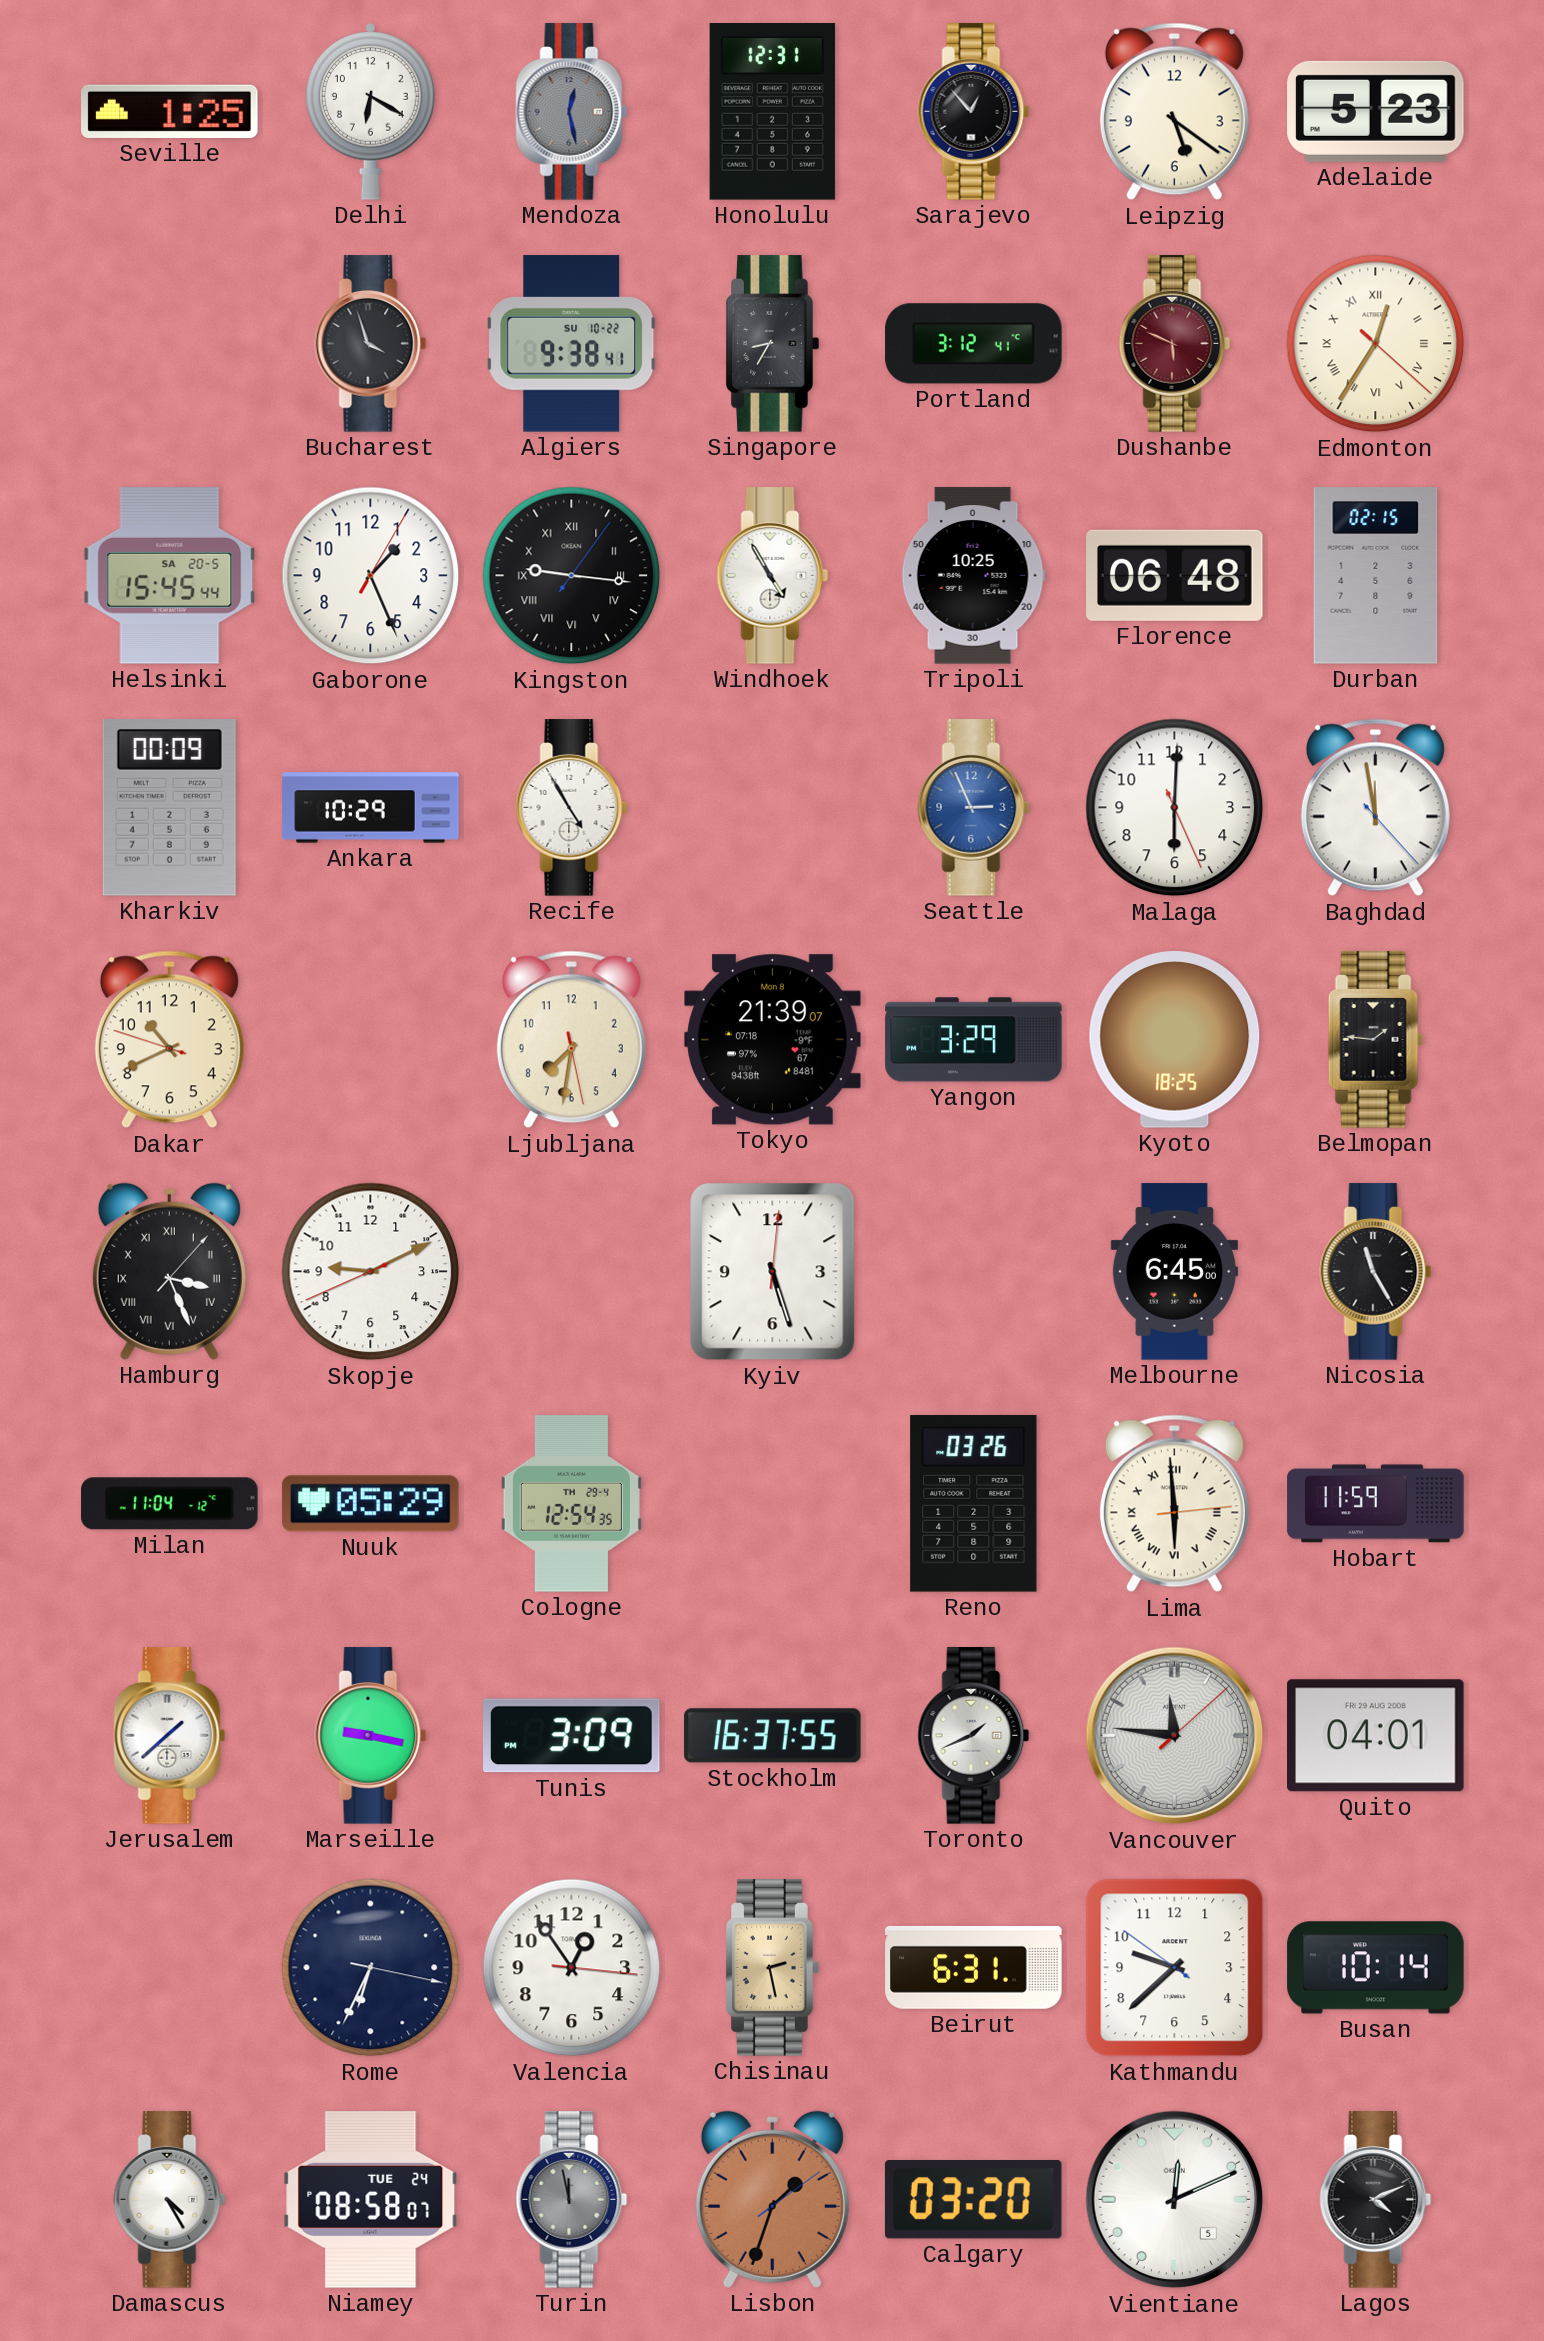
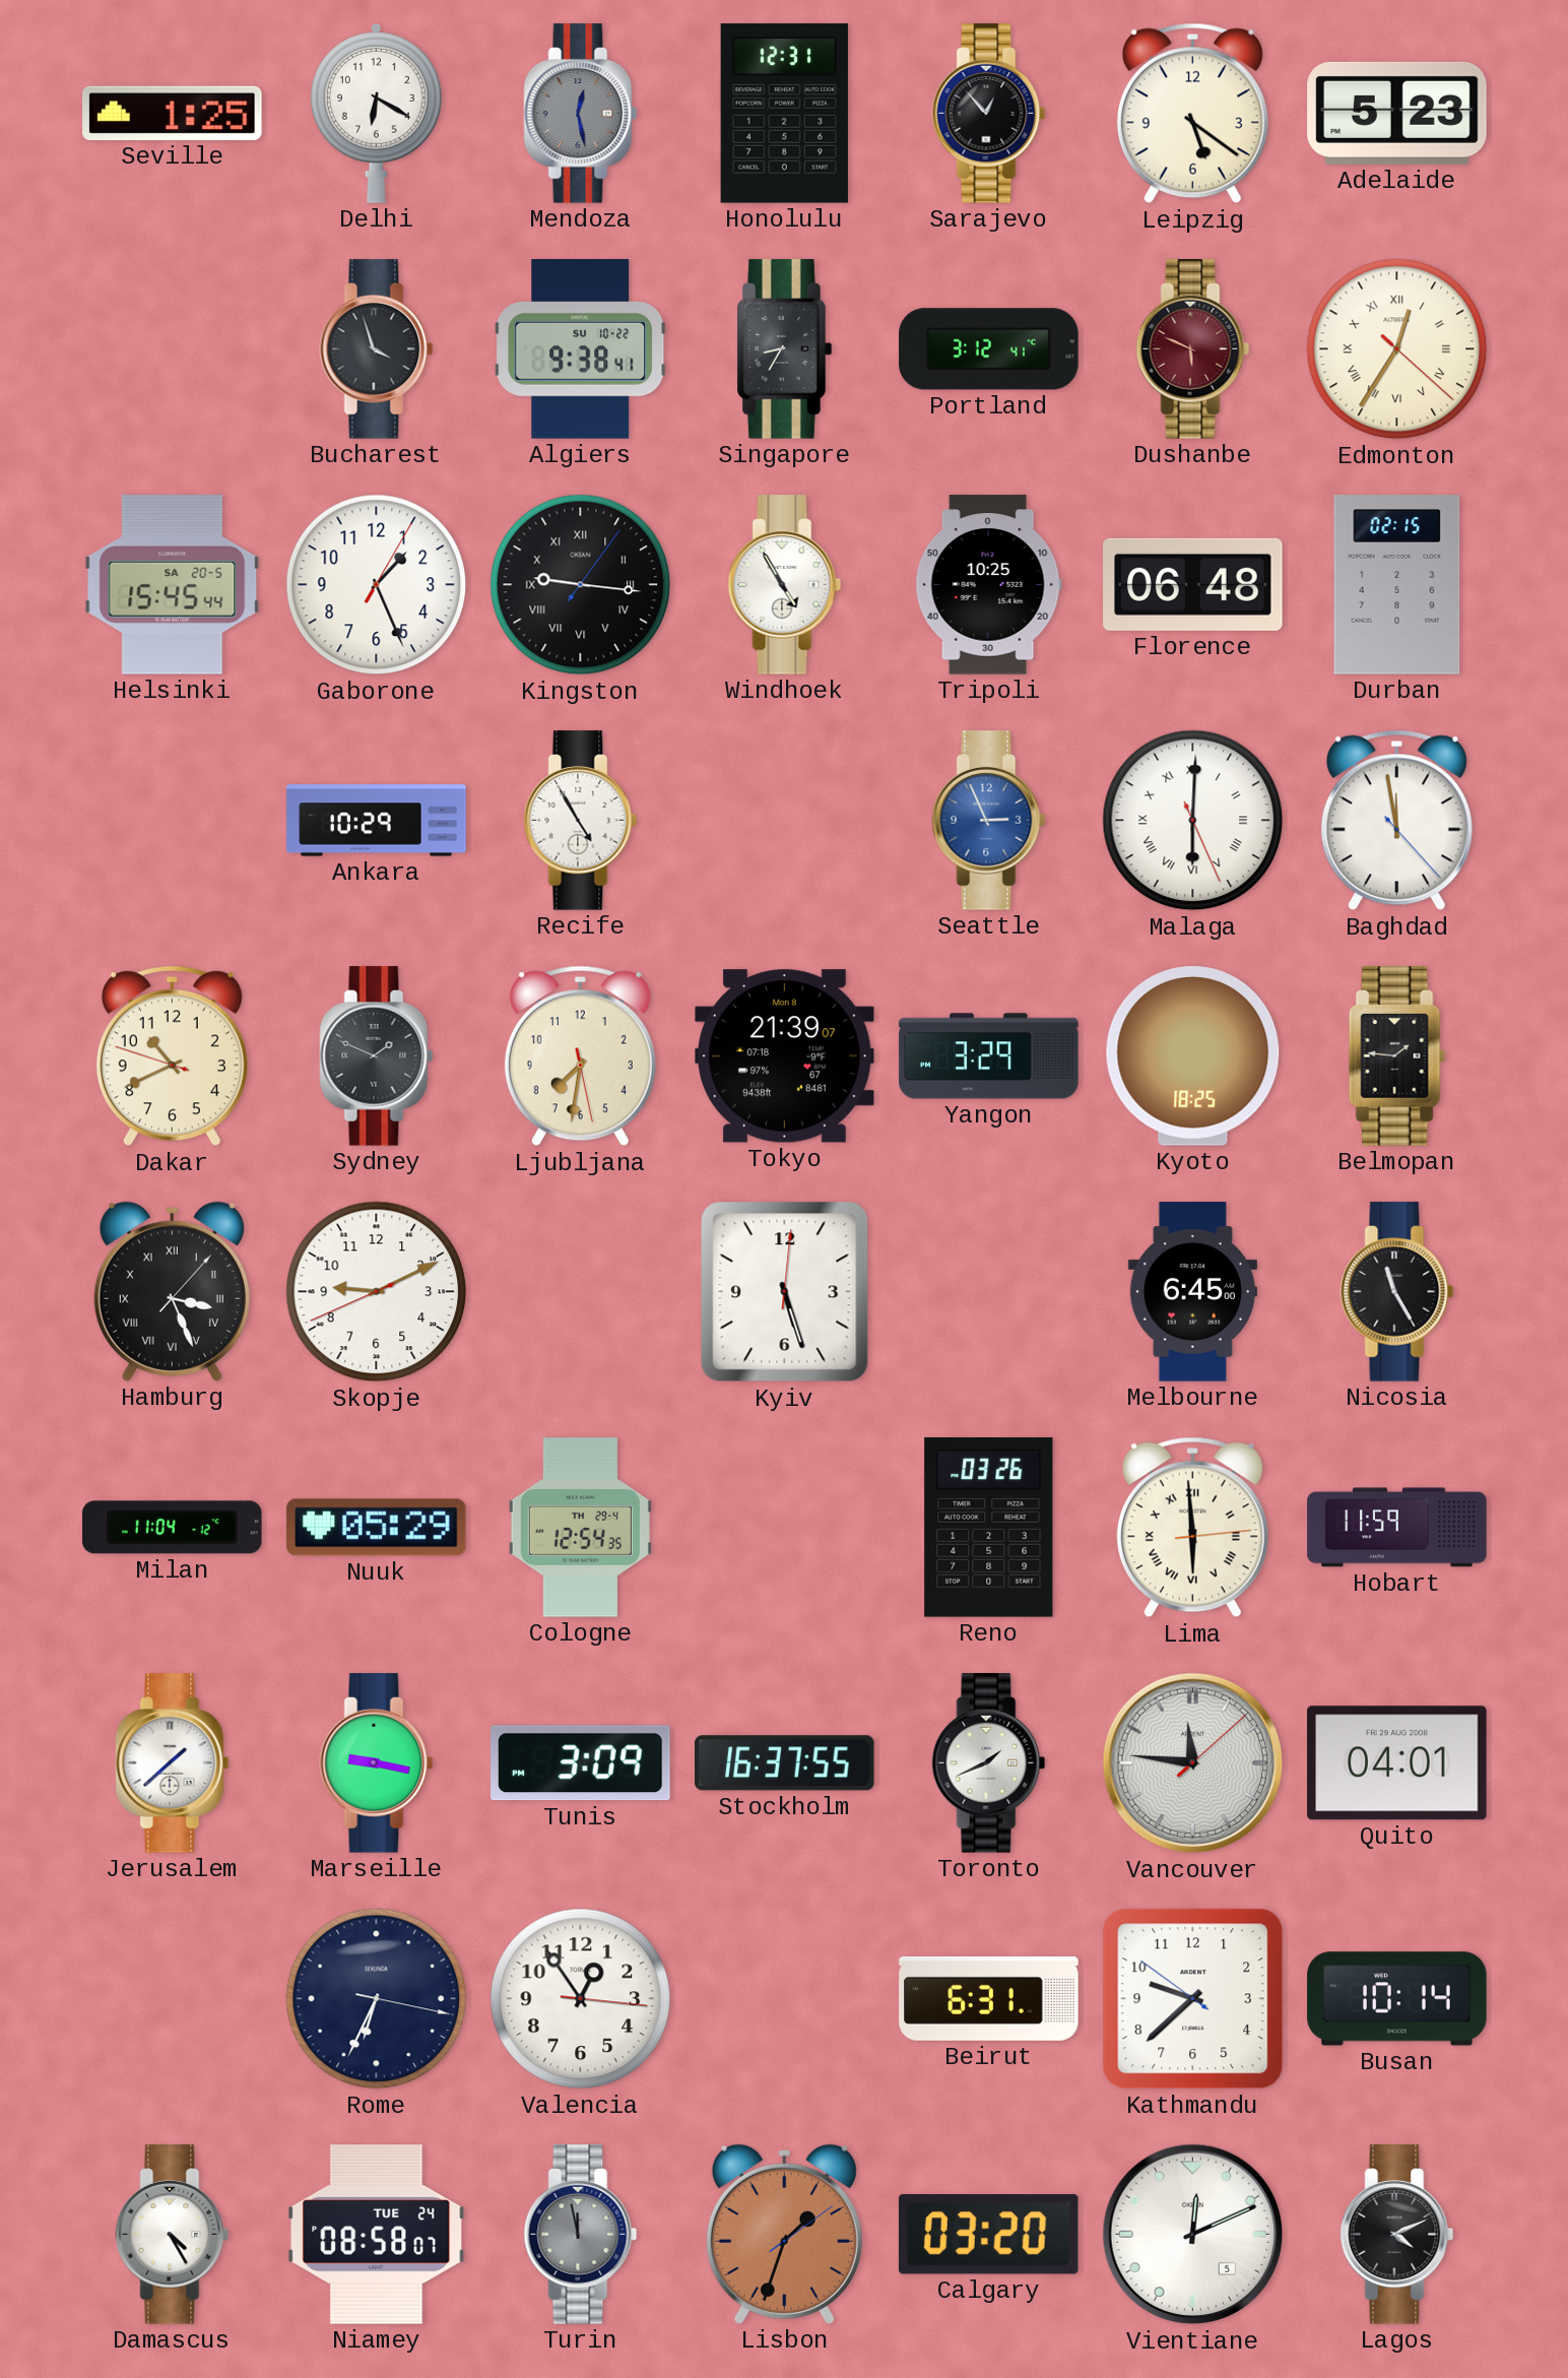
Kharkiv: 00:09 -> none
Malaga numerals: Arabic -> Roman
Sydney: none -> 1:49
Chisinau: 2:28 -> none
